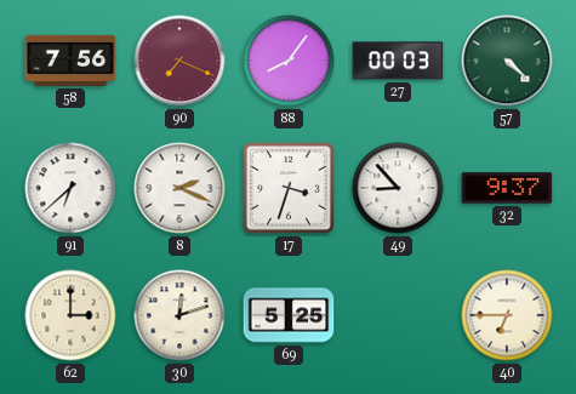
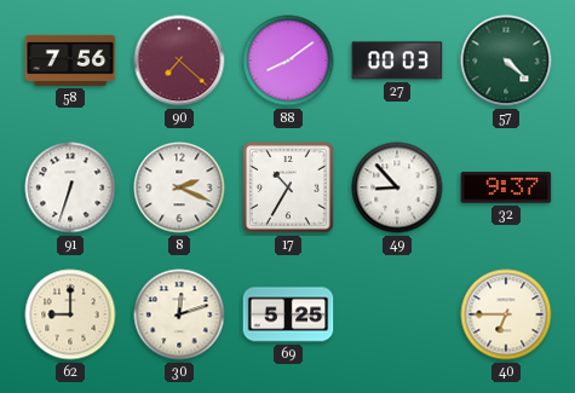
90: 7:19 -> 7:22
88: 8:06 -> 8:09
91: 6:38 -> 6:33
17: 3:33 -> 10:35
62: 3:00 -> 9:00
